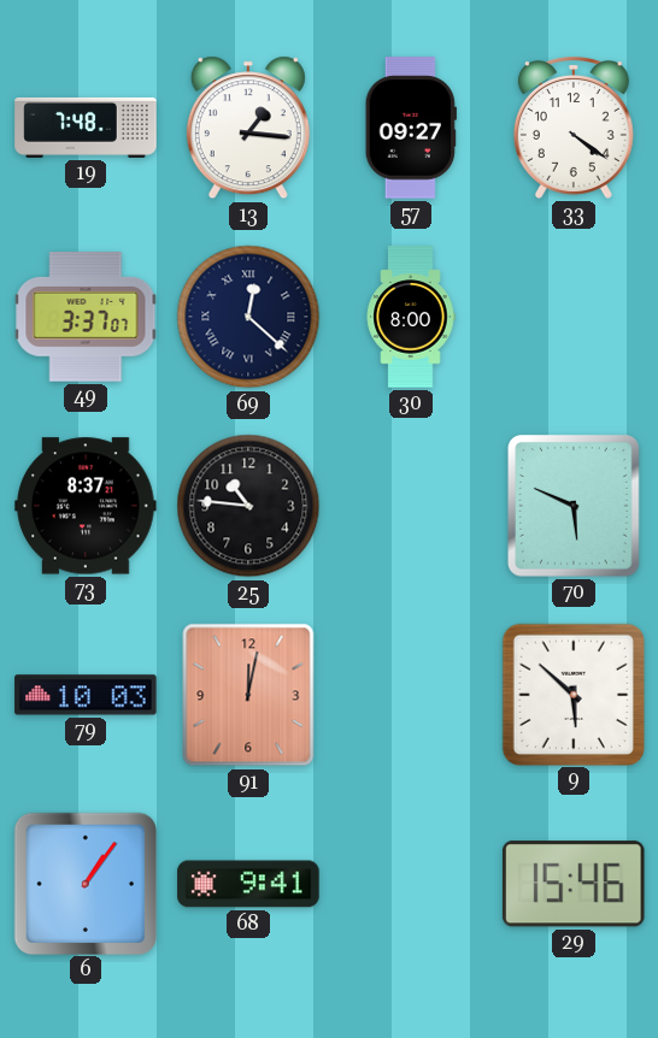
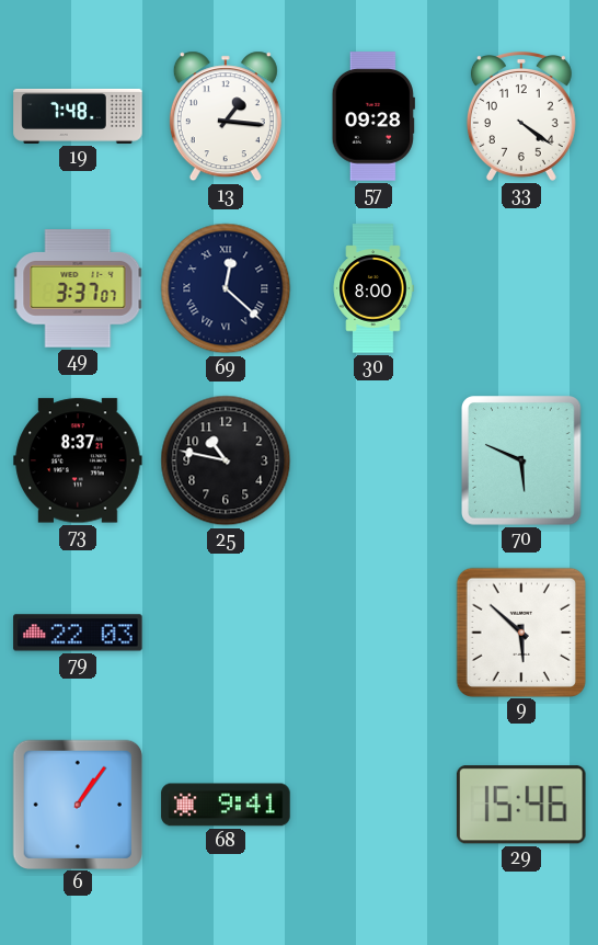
57: 09:27 -> 09:28
25: 10:46 -> 10:47
79: 10:03 -> 22:03
91: 12:02 -> none
